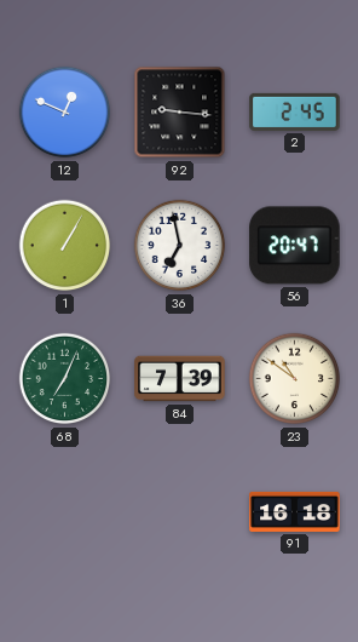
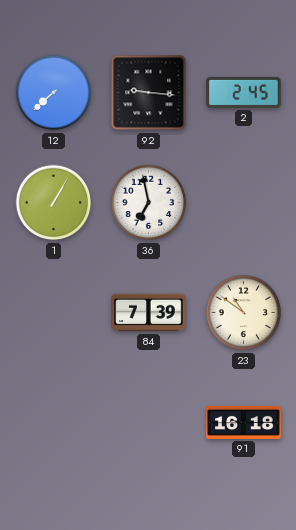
12: 12:49 -> 7:38
56: 20:47 -> none
68: 7:04 -> none
